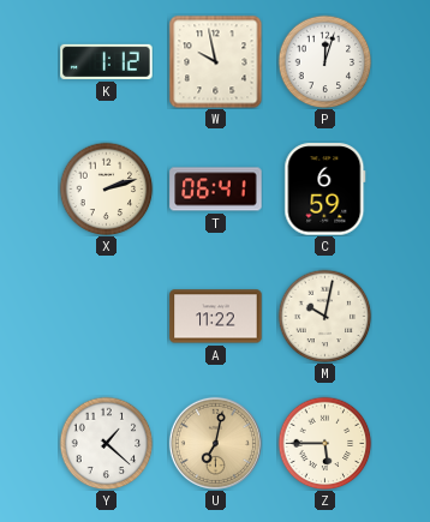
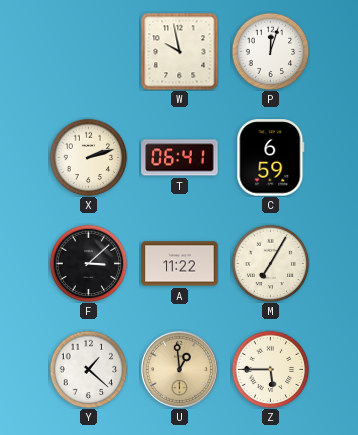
K: 1:12 -> none
F: none -> 3:08
M: 10:02 -> 7:05
U: 7:02 -> 12:59
